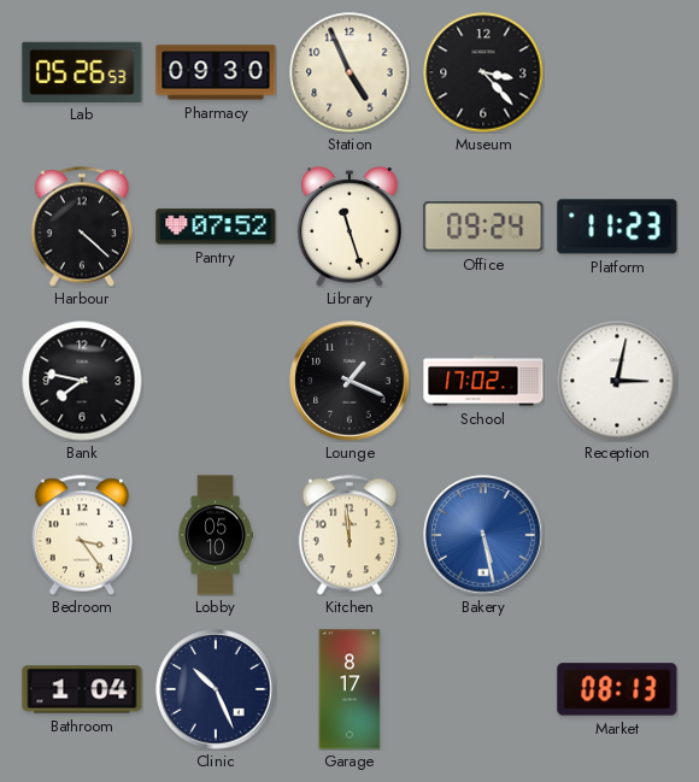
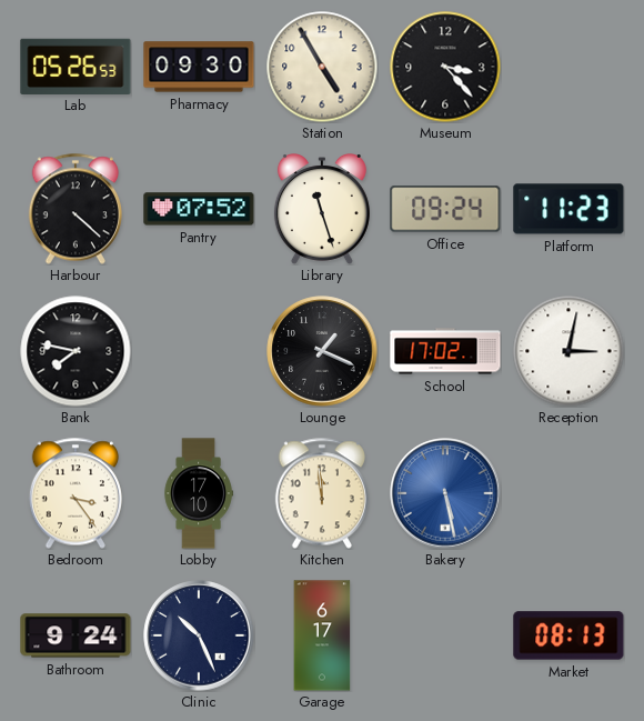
Station: 4:56 -> 4:55
Lobby: 05:10 -> 17:10
Bathroom: 1:04 -> 9:24
Garage: 8:17 -> 6:17
